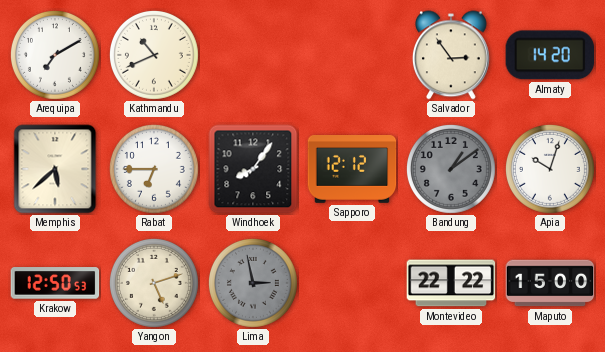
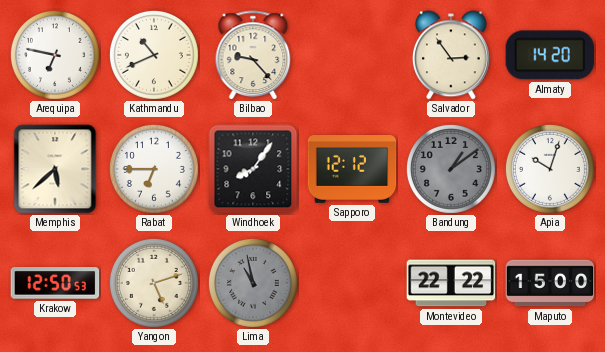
Arequipa: 7:10 -> 6:47
Bilbao: none -> 9:23
Lima: 2:58 -> 10:58
